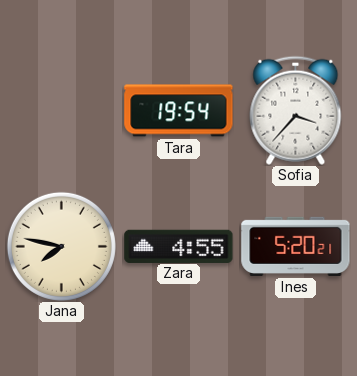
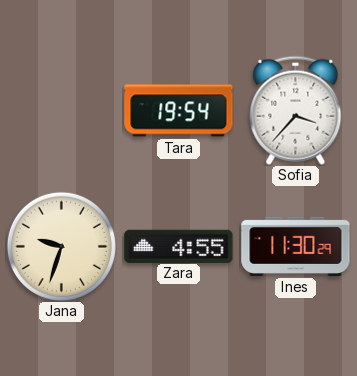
Jana: 7:47 -> 9:33
Ines: 5:20 -> 11:30
